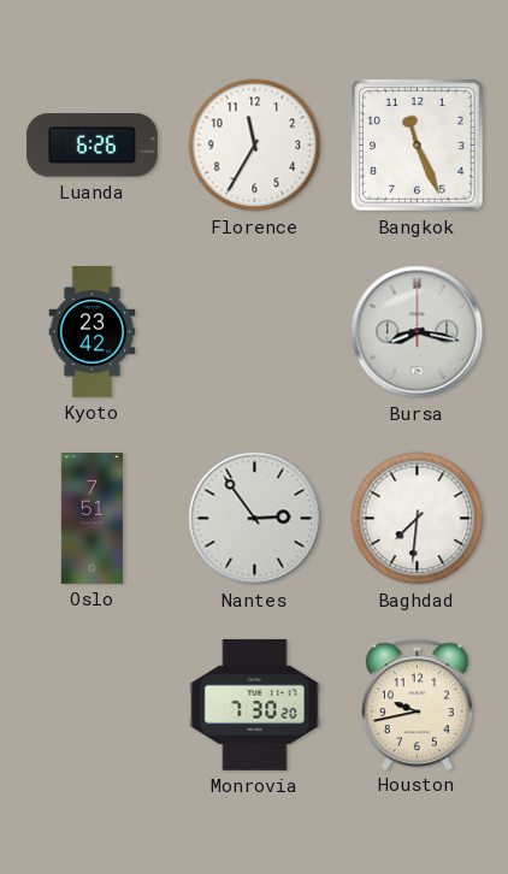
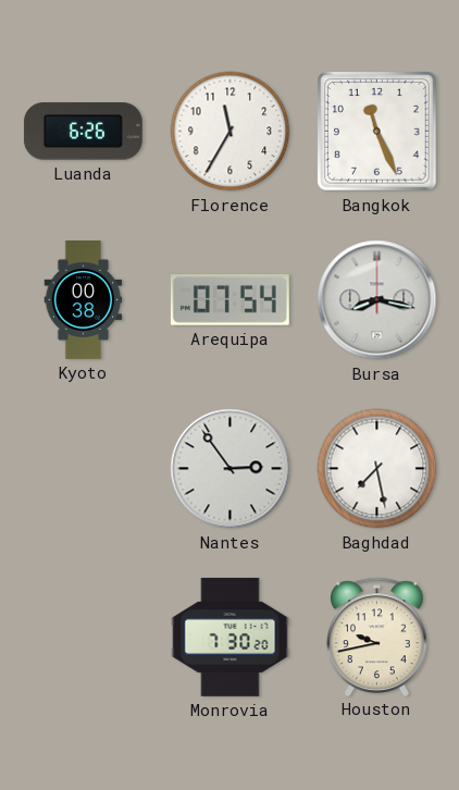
Kyoto: 23:42 -> 00:38
Arequipa: none -> 07:54
Oslo: 7:51 -> none
Baghdad: 7:31 -> 7:28
